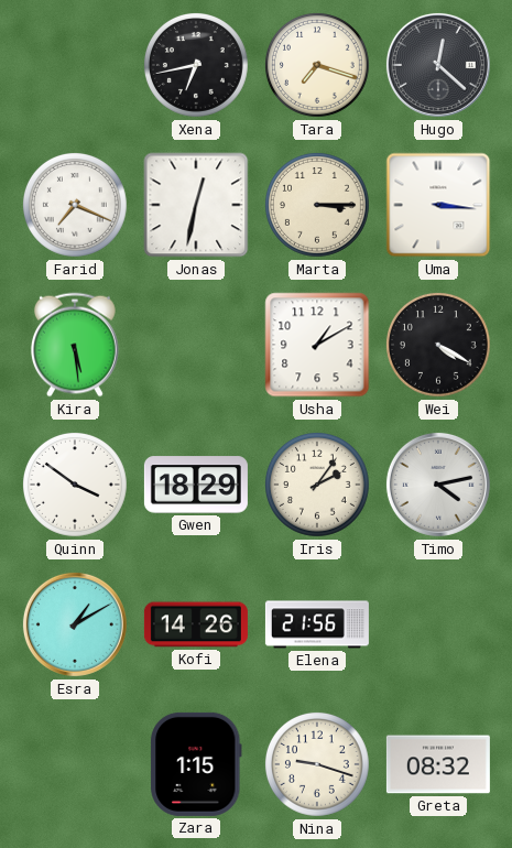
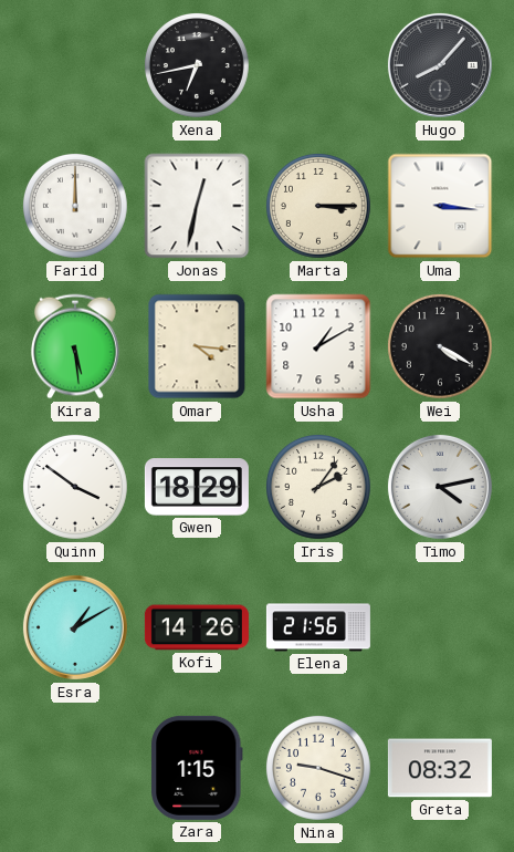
Tara: 7:18 -> none
Hugo: 12:22 -> 8:07
Farid: 7:19 -> 12:00
Omar: none -> 4:16
